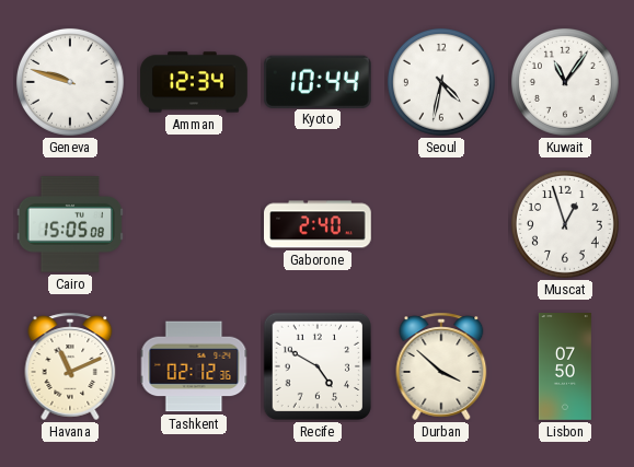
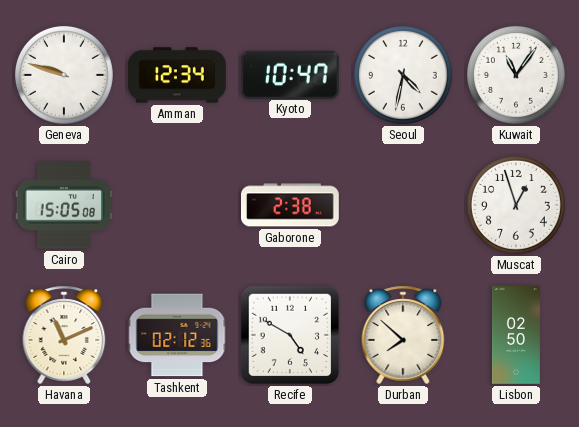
Kyoto: 10:44 -> 10:47
Gaborone: 2:40 -> 2:38
Durban: 3:52 -> 7:52
Lisbon: 07:50 -> 02:50
